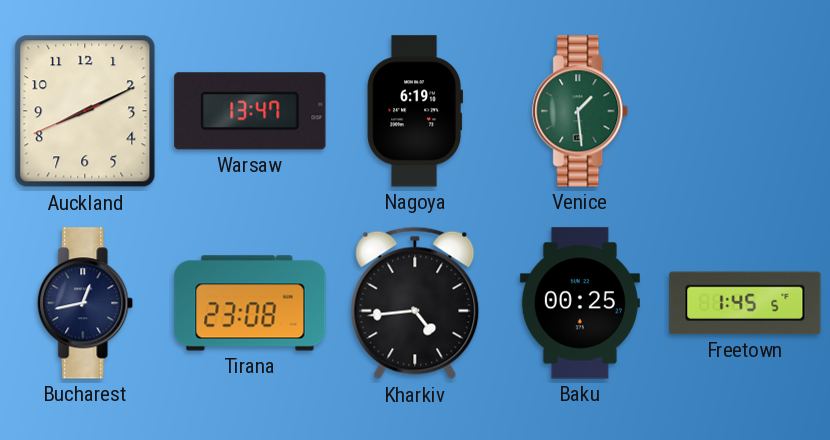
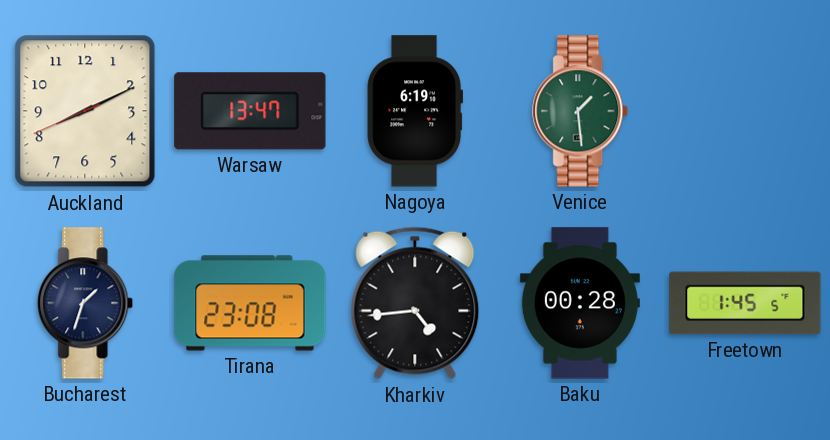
Bucharest: 12:43 -> 1:33
Baku: 00:25 -> 00:28
